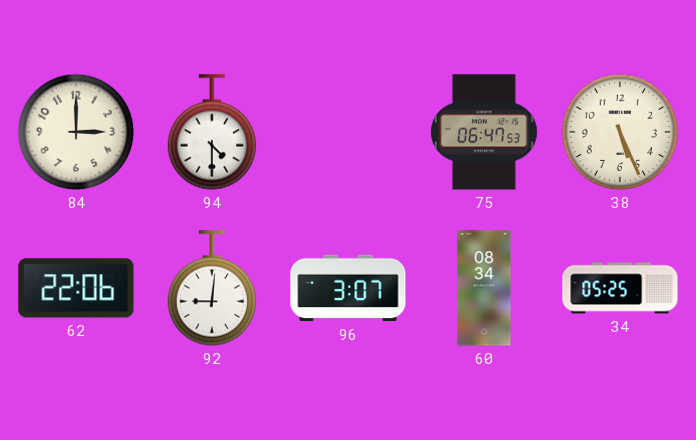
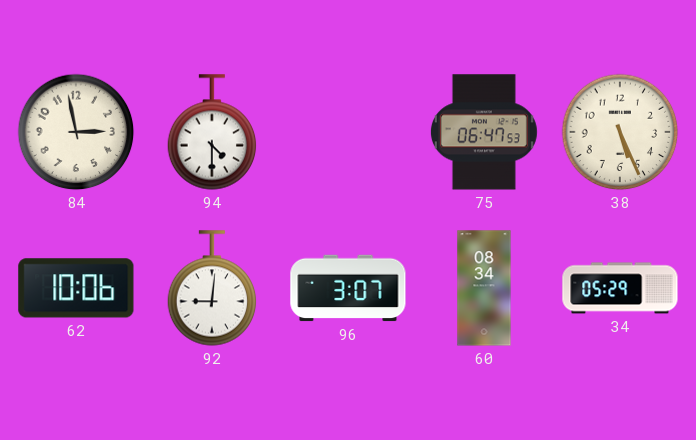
84: 3:00 -> 2:58
62: 22:06 -> 10:06
34: 05:25 -> 05:29
